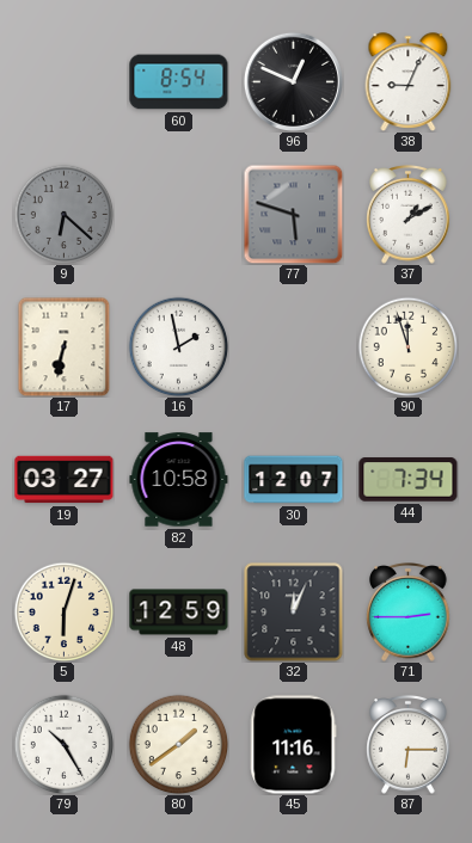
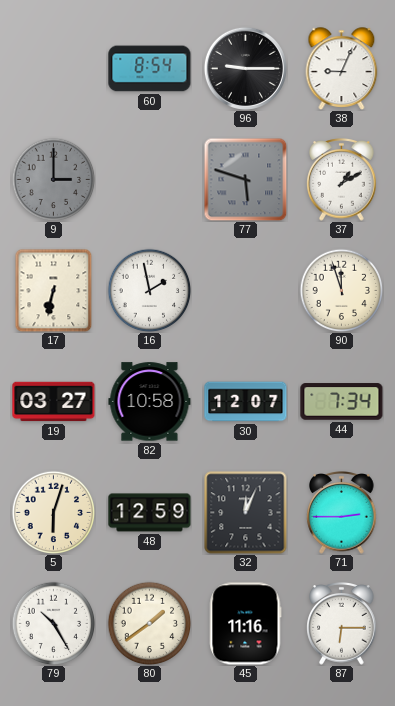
96: 12:49 -> 9:15
9: 6:22 -> 3:00
